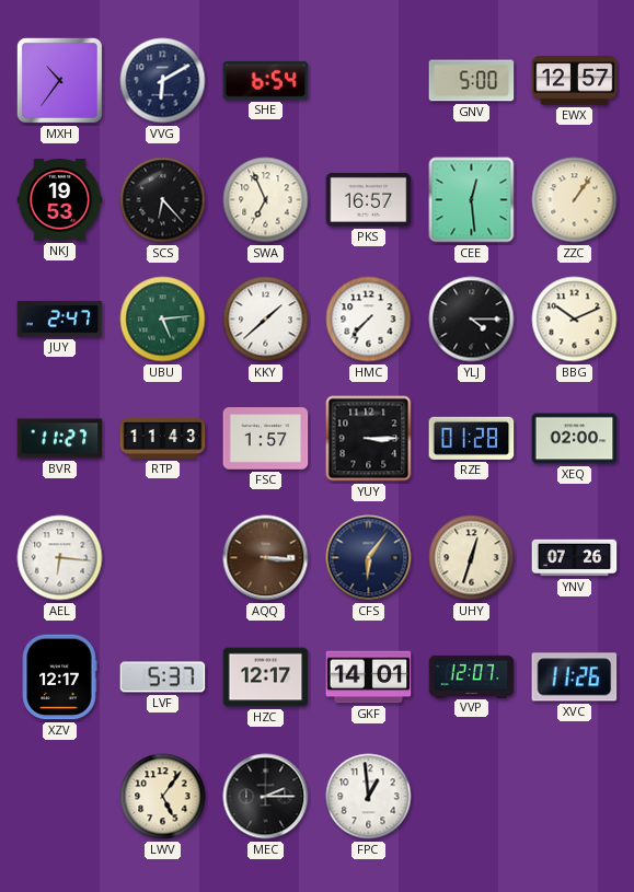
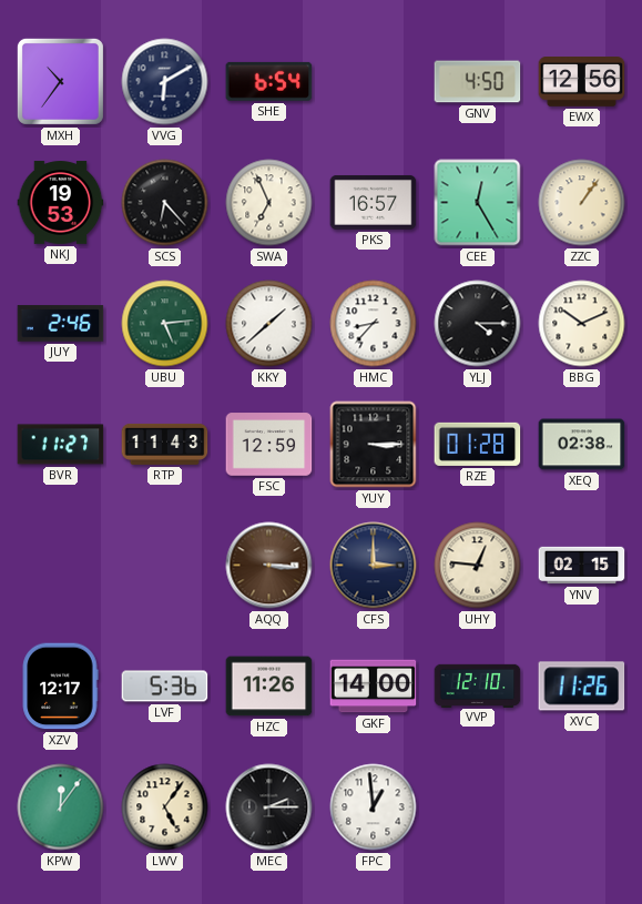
GNV: 5:00 -> 4:50
EWX: 12:57 -> 12:56
CEE: 12:29 -> 12:25
JUY: 2:47 -> 2:46
HMC: 7:37 -> 8:37
FSC: 1:57 -> 12:59
XEQ: 02:00 -> 02:38
AEL: 6:16 -> none
CFS: 6:06 -> 3:00
UHY: 12:33 -> 12:46
YNV: 07:26 -> 02:15
LVF: 5:37 -> 5:36
HZC: 12:17 -> 11:26
GKF: 14:01 -> 14:00
VVP: 12:07 -> 12:10
KPW: none -> 12:06
